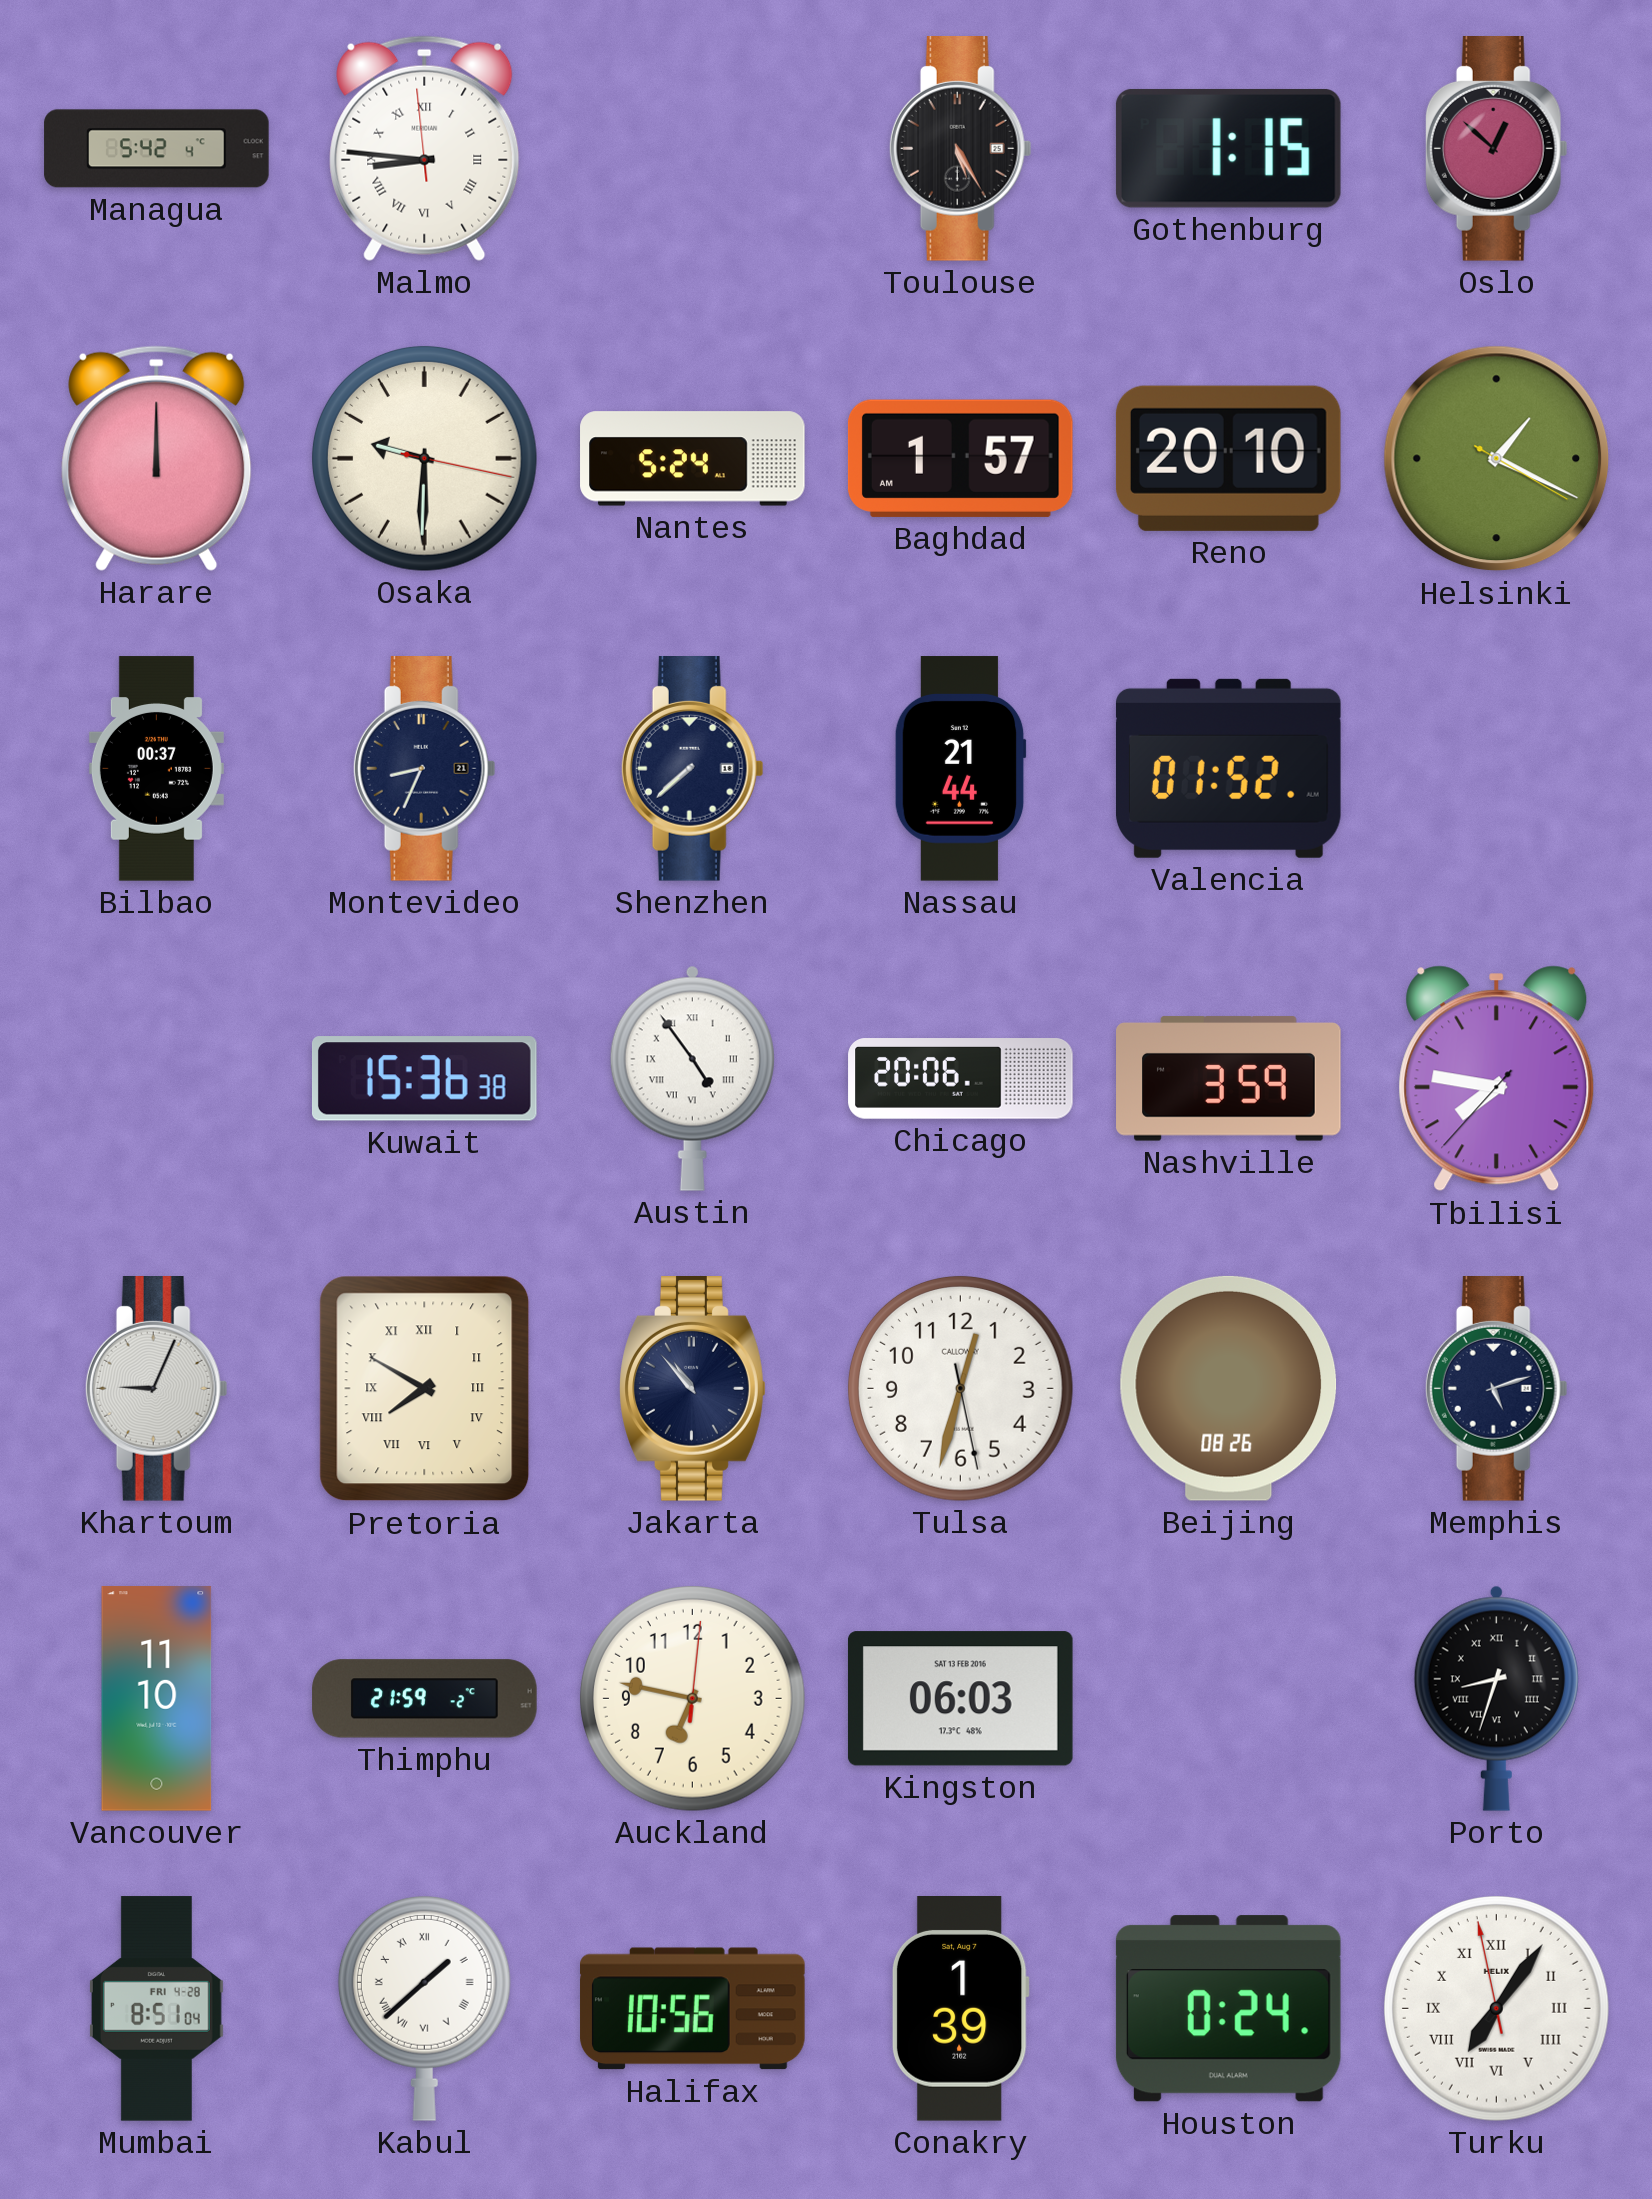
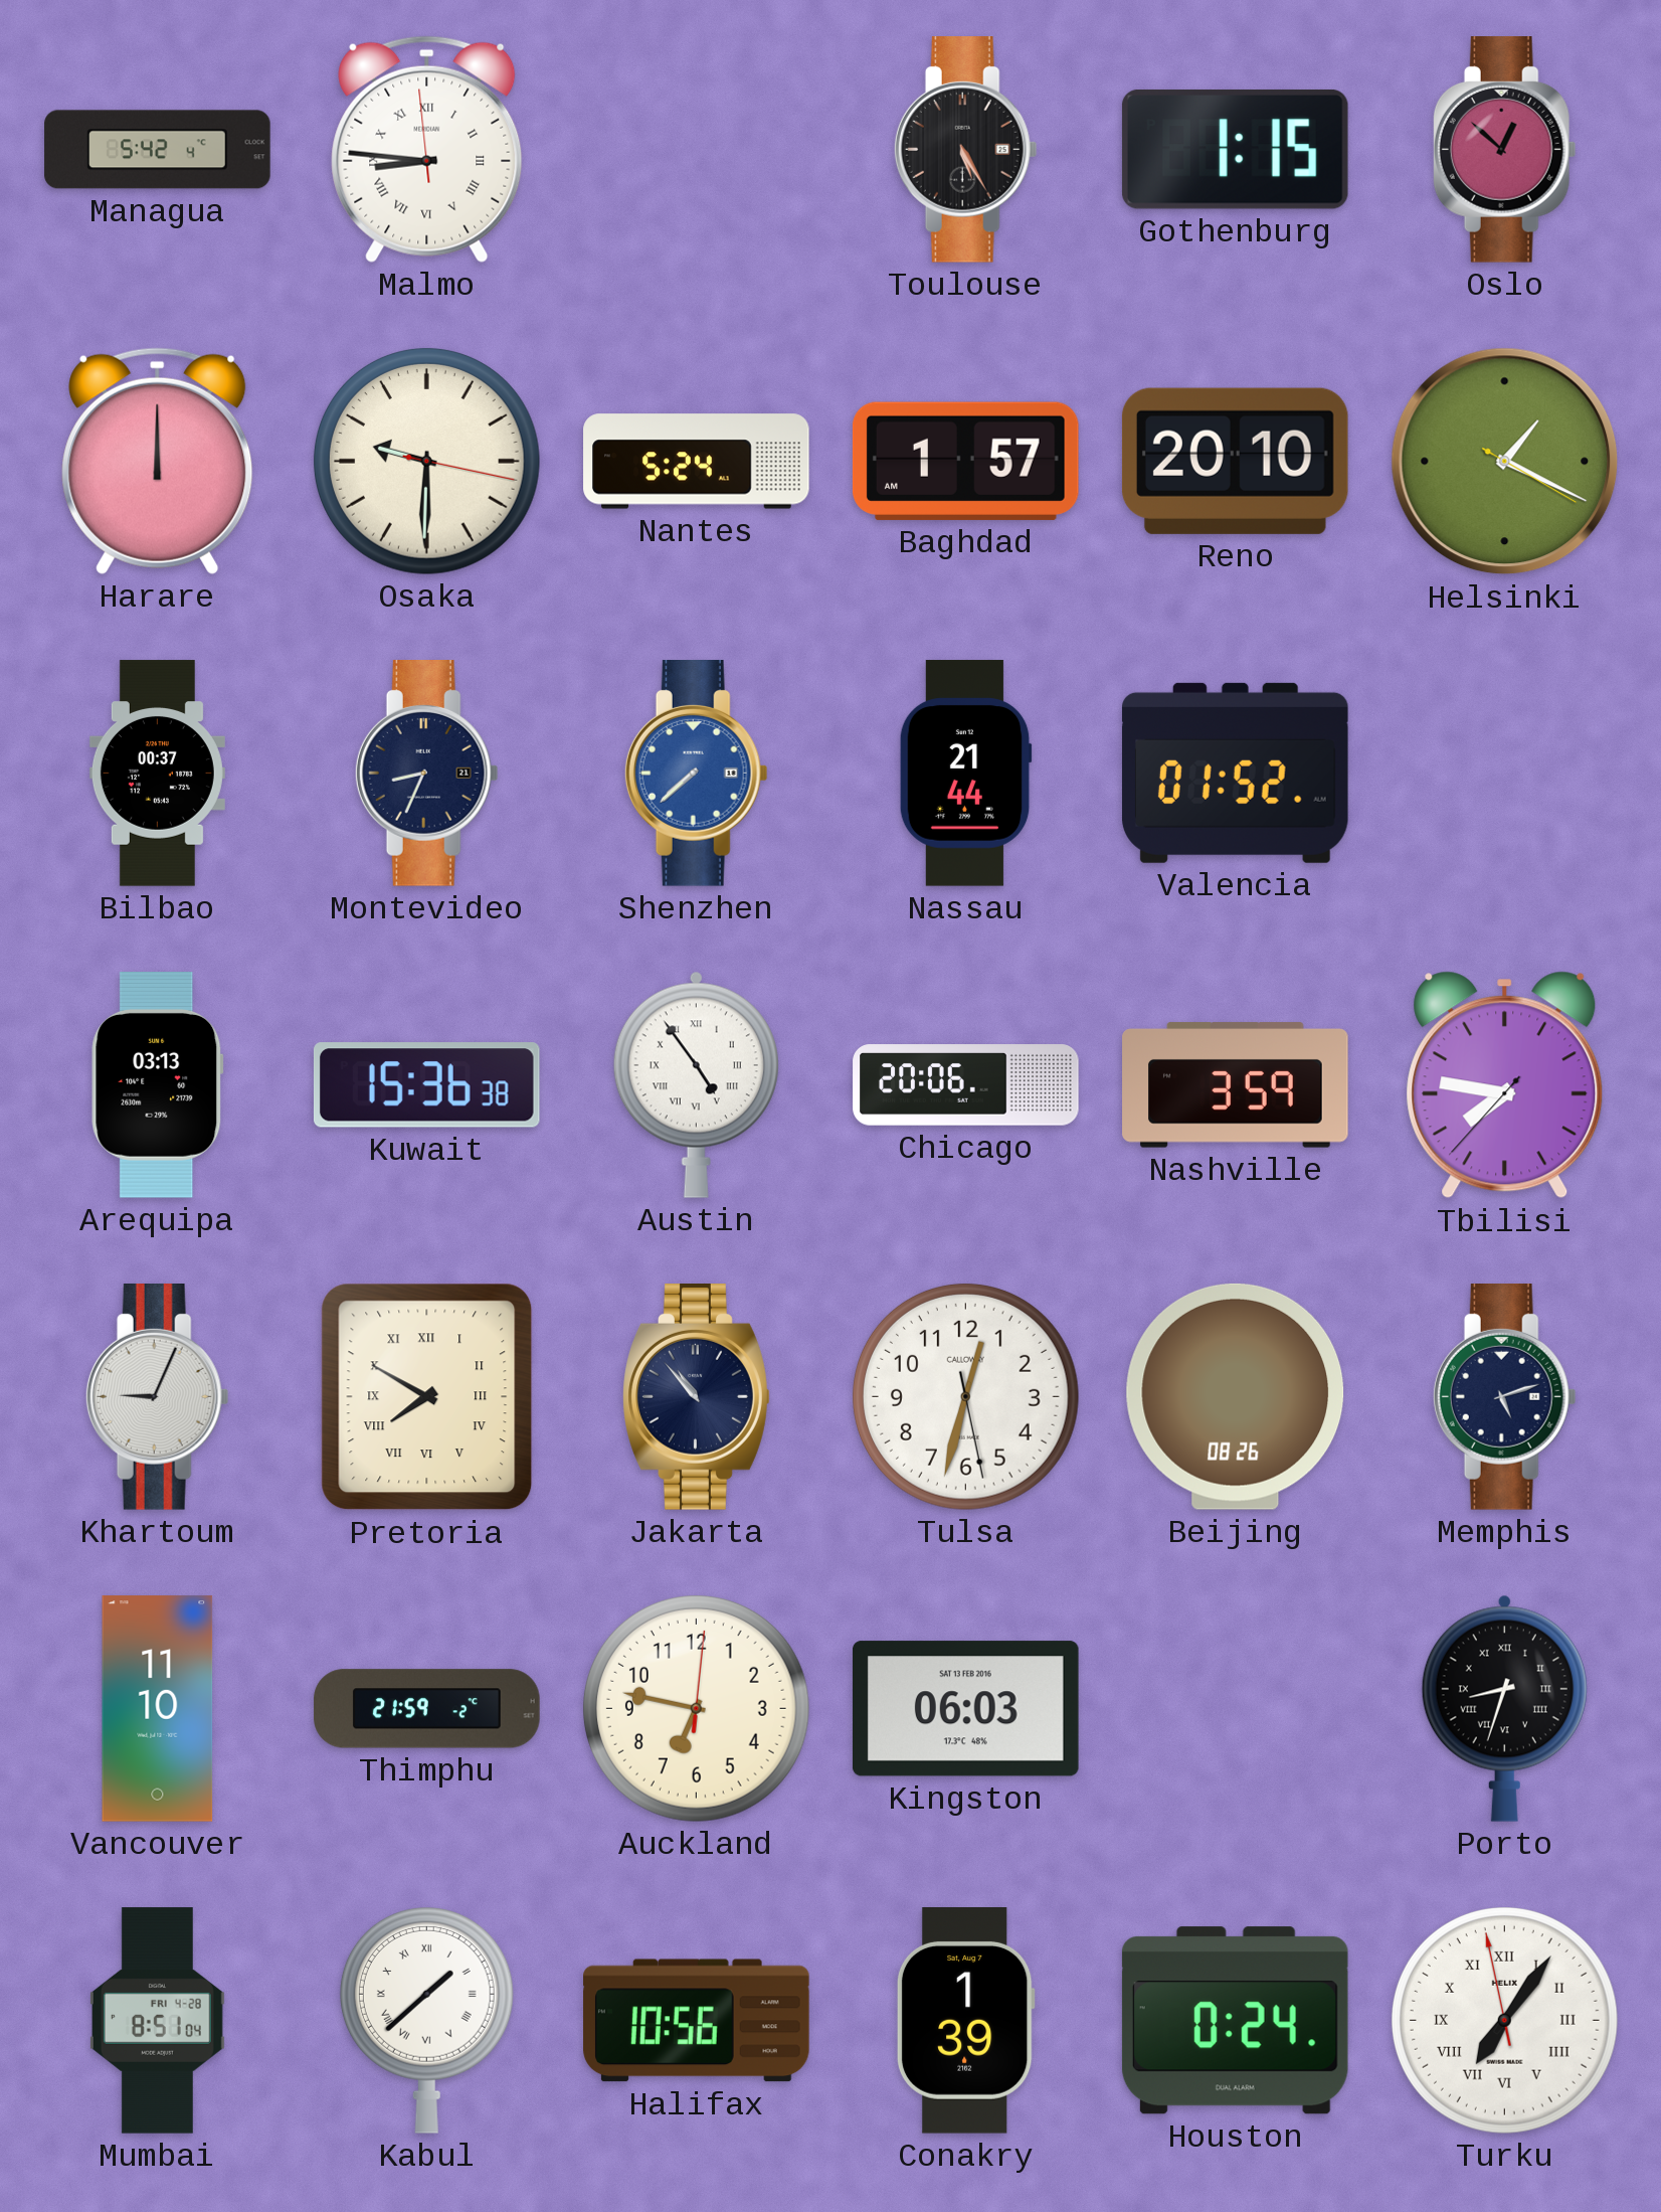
Shenzhen dial: navy -> blue
Arequipa: none -> 03:13
